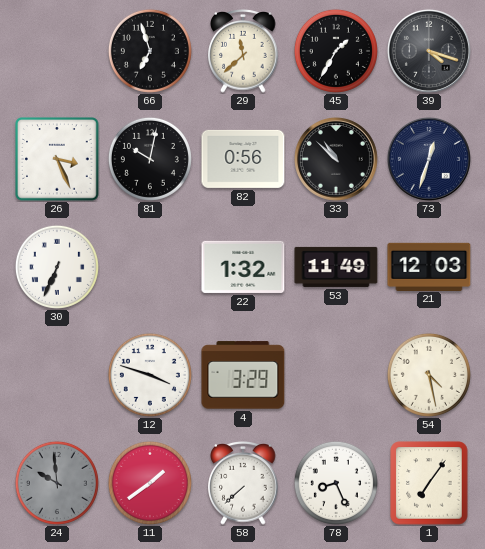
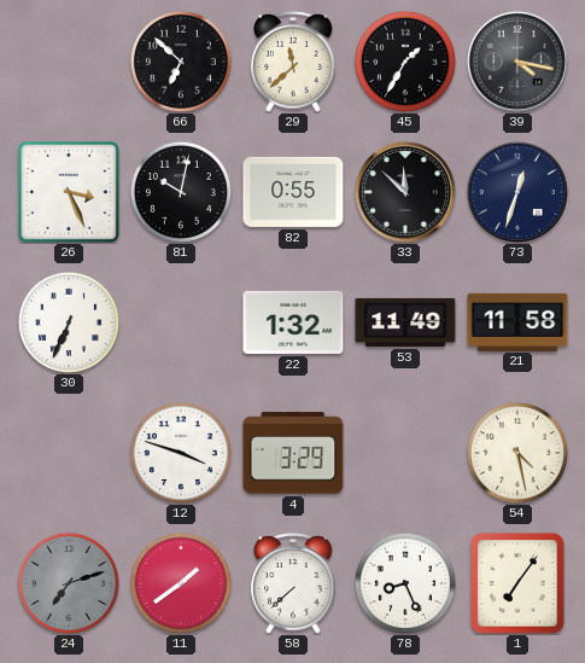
66: 6:57 -> 6:52
39: 4:18 -> 4:17
82: 0:56 -> 0:55
33: 10:52 -> 11:52
21: 12:03 -> 11:58
24: 9:59 -> 7:12
